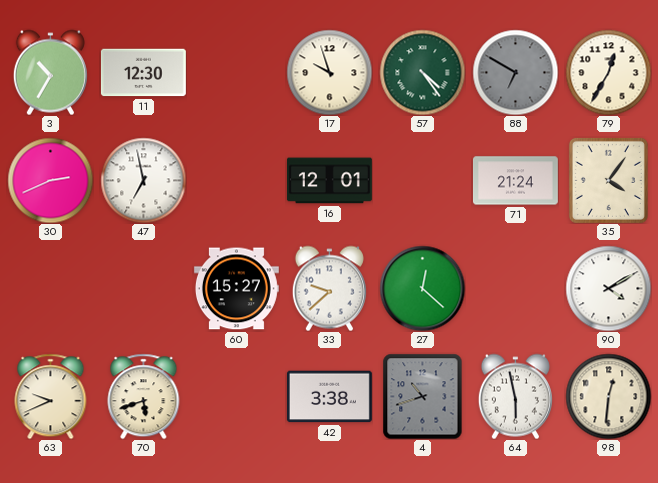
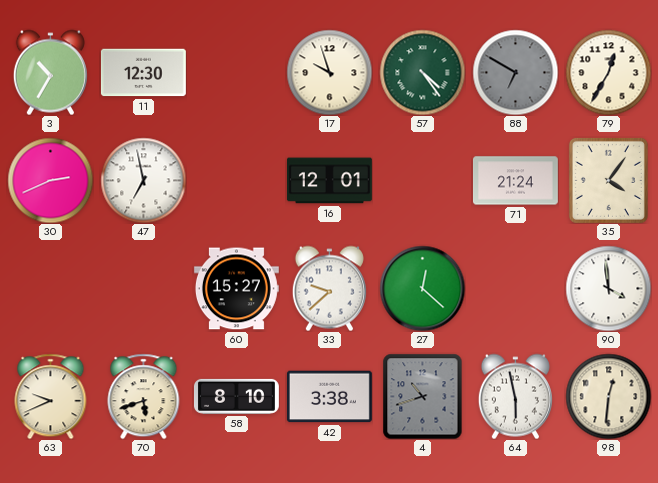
90: 4:10 -> 3:59
58: none -> 8:10
